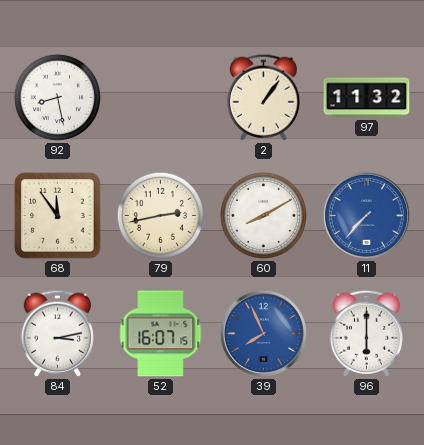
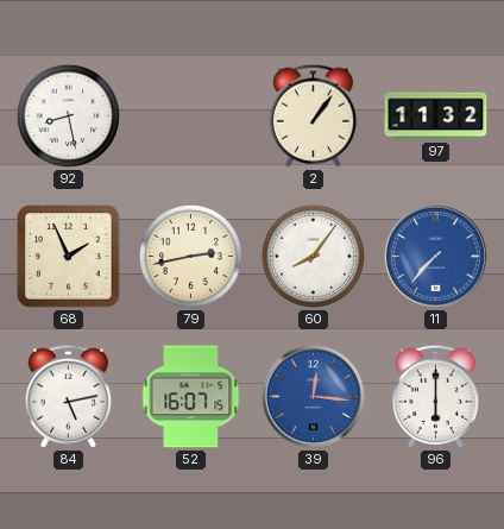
68: 11:54 -> 1:56
60: 8:10 -> 8:06
84: 3:13 -> 5:13
39: 7:56 -> 12:16
